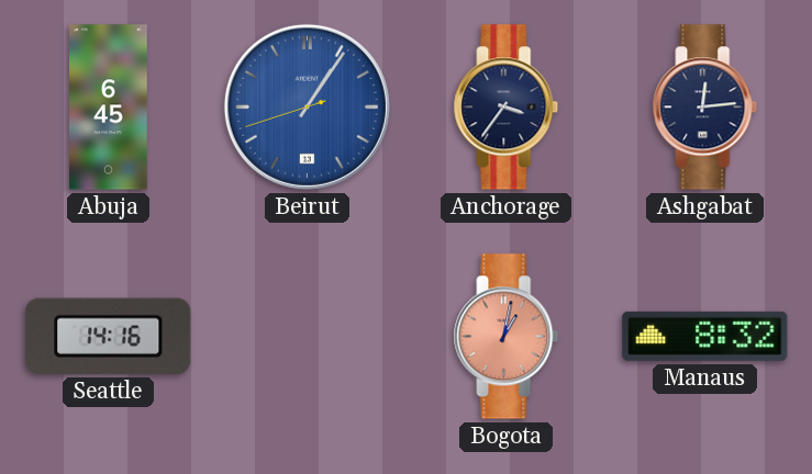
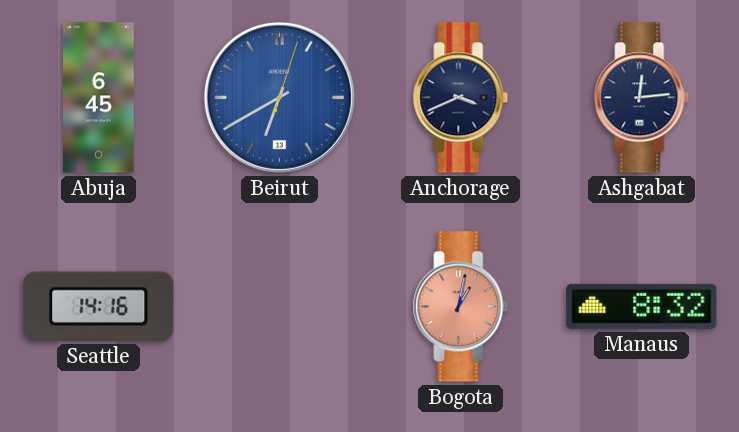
Beirut: 1:05 -> 6:40
Anchorage: 3:36 -> 3:41
